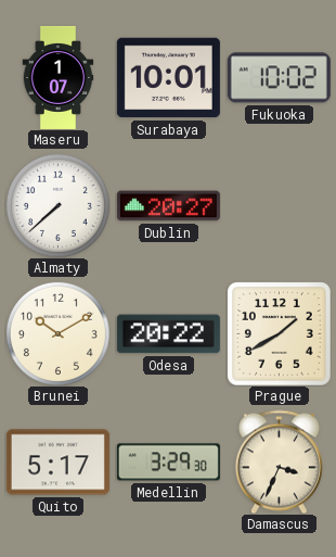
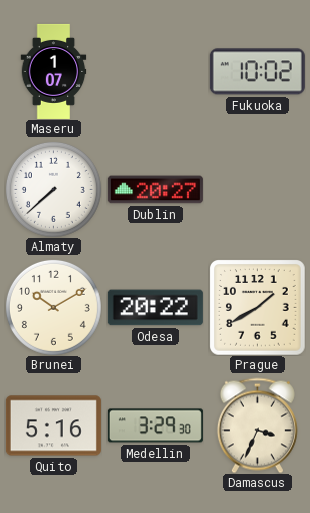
Surabaya: 10:01 -> none
Quito: 5:17 -> 5:16
